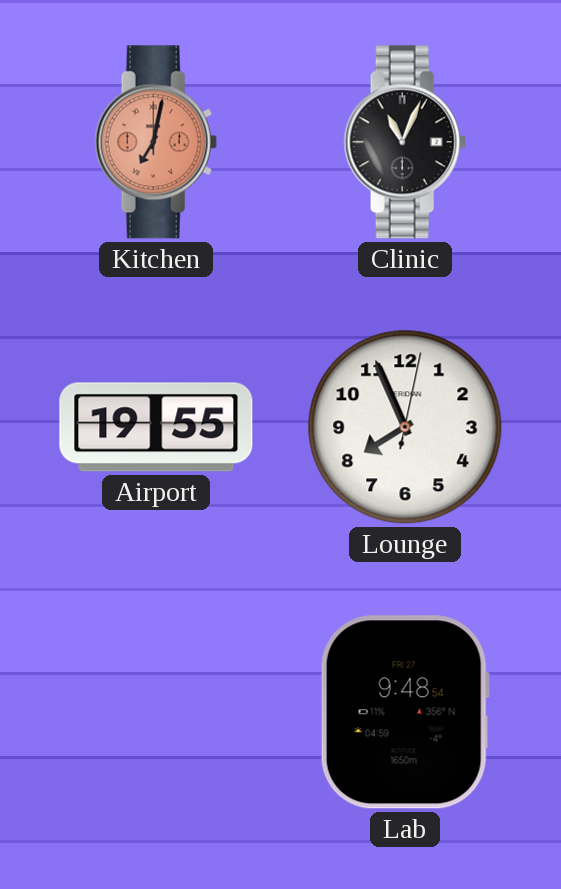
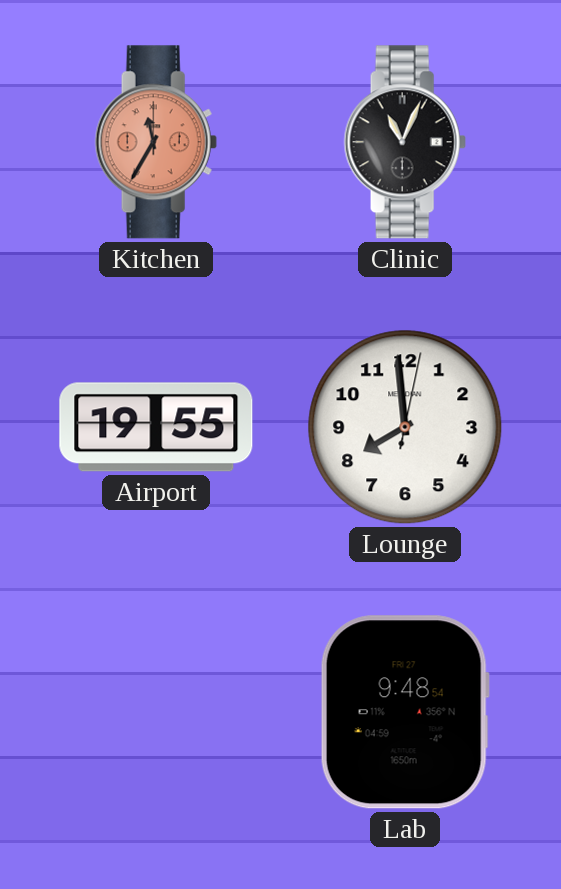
Kitchen: 7:02 -> 11:35
Lounge: 7:56 -> 7:59
